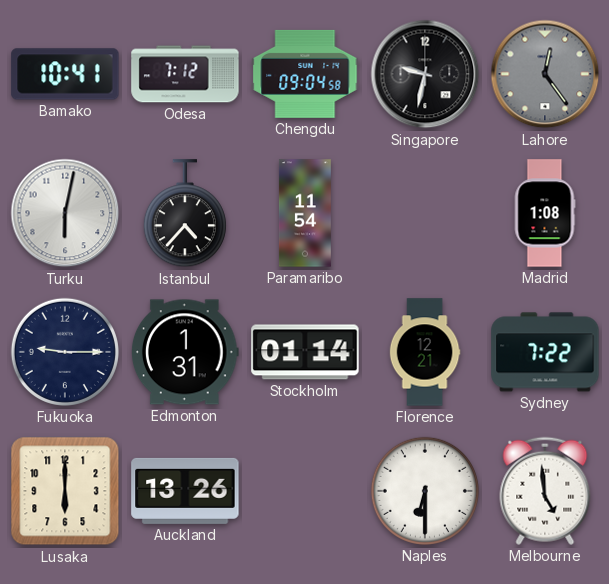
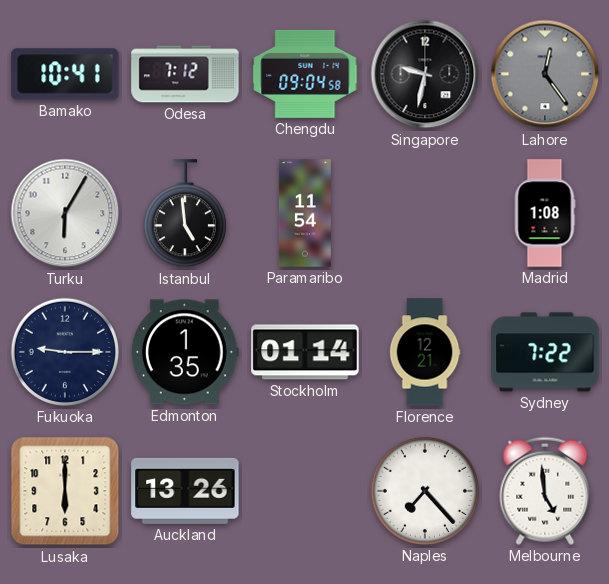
Turku: 6:02 -> 6:05
Istanbul: 4:37 -> 4:59
Edmonton: 1:31 -> 1:35
Naples: 6:30 -> 7:23
